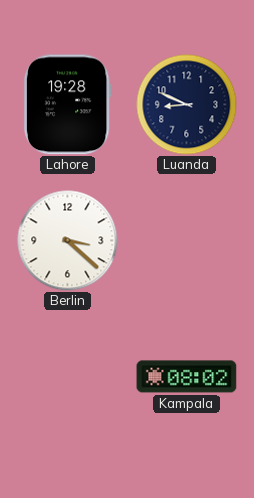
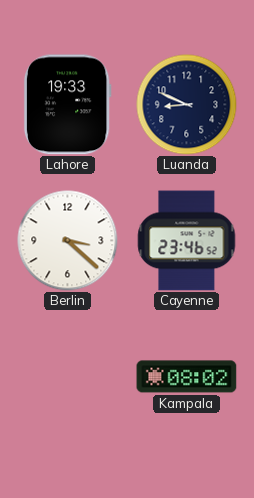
Lahore: 19:28 -> 19:33
Cayenne: none -> 23:46
